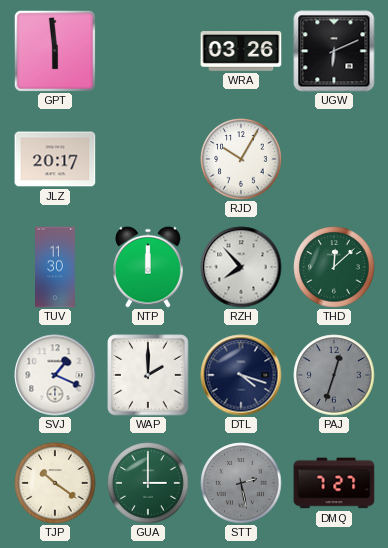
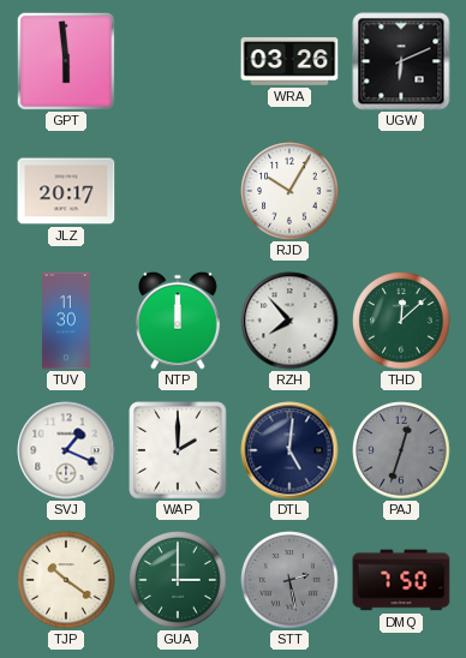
DTL: 4:18 -> 5:01
DMQ: 7:27 -> 7:50
